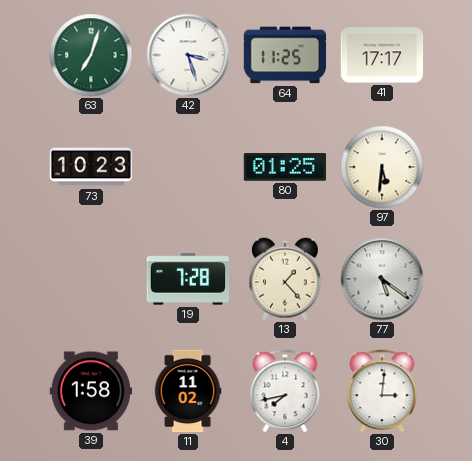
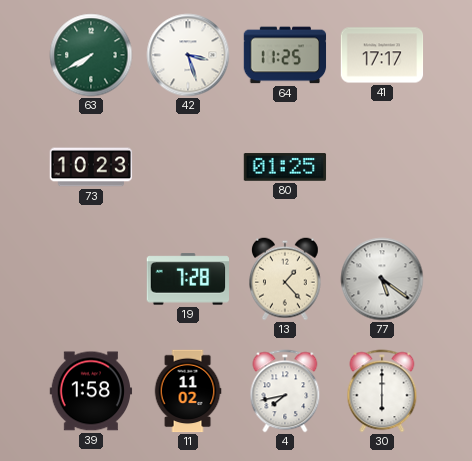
63: 7:03 -> 7:40
97: 5:31 -> none
30: 3:01 -> 6:00
